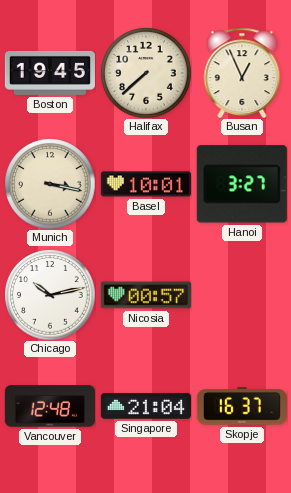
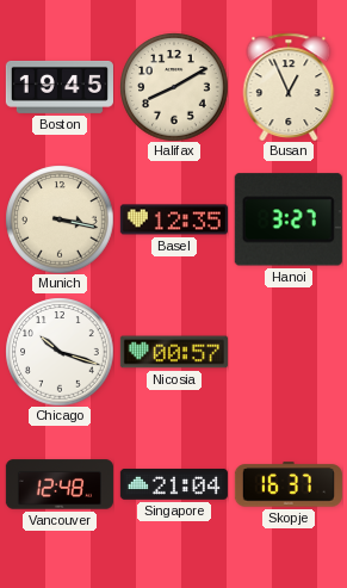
Halifax: 7:38 -> 8:10
Basel: 10:01 -> 12:35
Chicago: 10:13 -> 10:18
